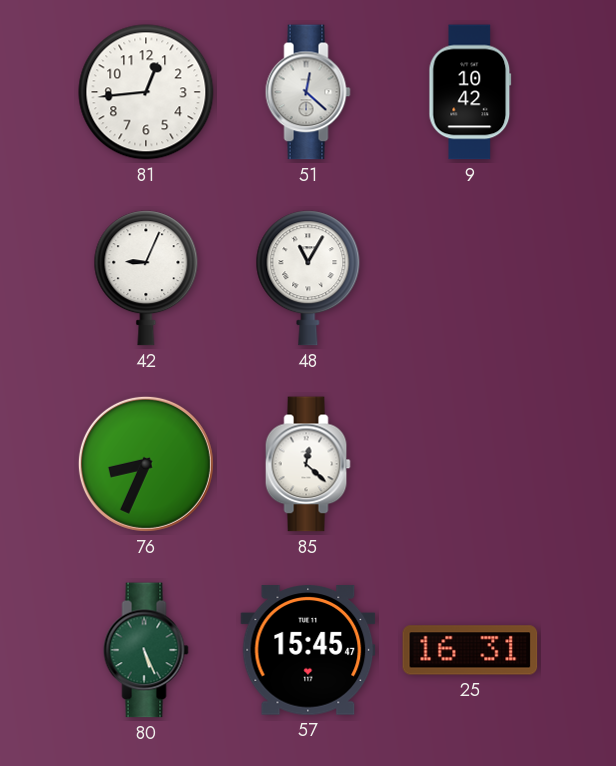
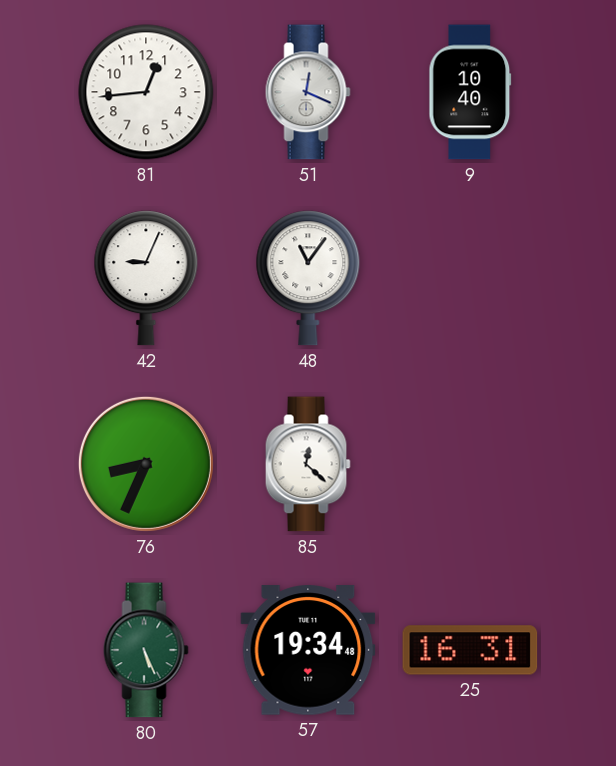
51: 12:22 -> 12:19
9: 10:42 -> 10:40
48: 11:05 -> 11:06
57: 15:45 -> 19:34
